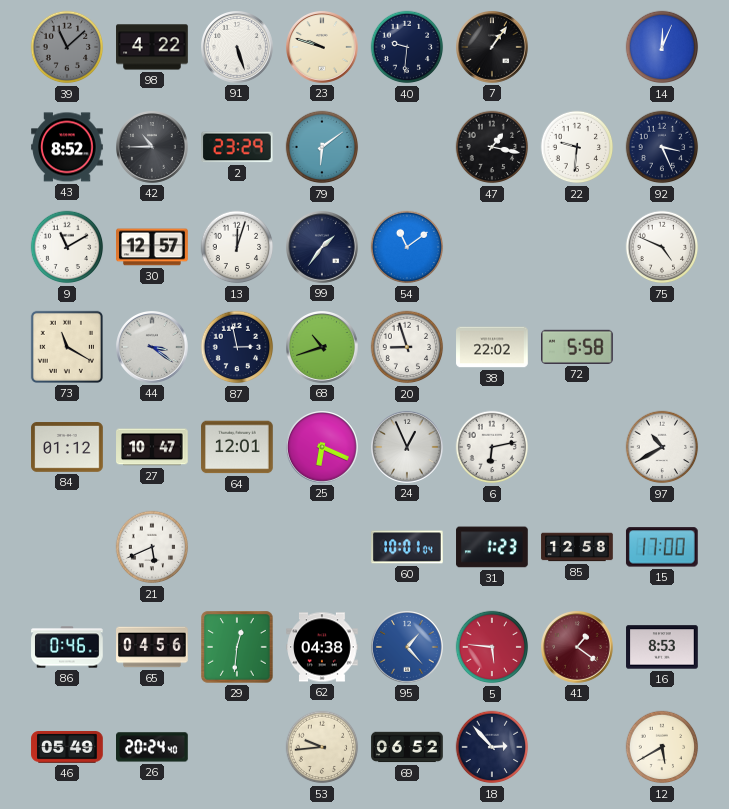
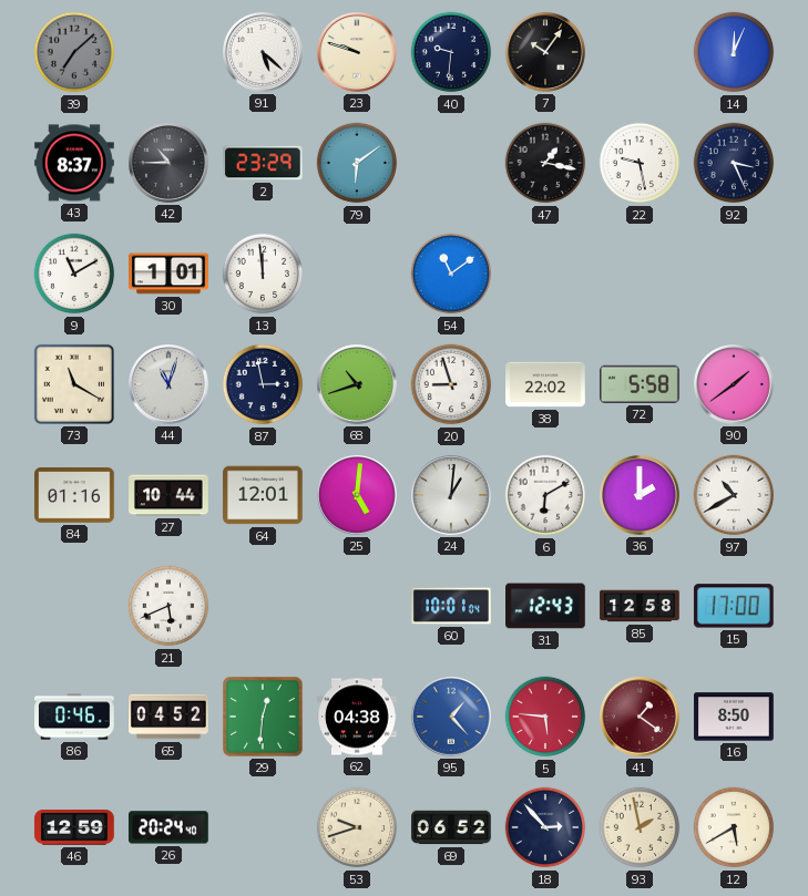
39: 11:08 -> 7:08
98: 4:22 -> none
91: 5:27 -> 5:22
7: 1:06 -> 10:06
43: 8:52 -> 8:37
22: 9:31 -> 9:28
30: 12:57 -> 1:01
13: 12:03 -> 11:59
99: 1:36 -> none
75: 4:49 -> none
44: 3:21 -> 11:03
90: none -> 1:39
84: 01:12 -> 01:16
27: 10:47 -> 10:44
25: 6:19 -> 5:01
24: 12:56 -> 1:01
6: 6:13 -> 6:10
36: none -> 2:00
31: 1:23 -> 12:43
65: 04:56 -> 04:52
16: 8:53 -> 8:50
46: 05:49 -> 12:59
53: 9:44 -> 9:42
93: none -> 1:58
